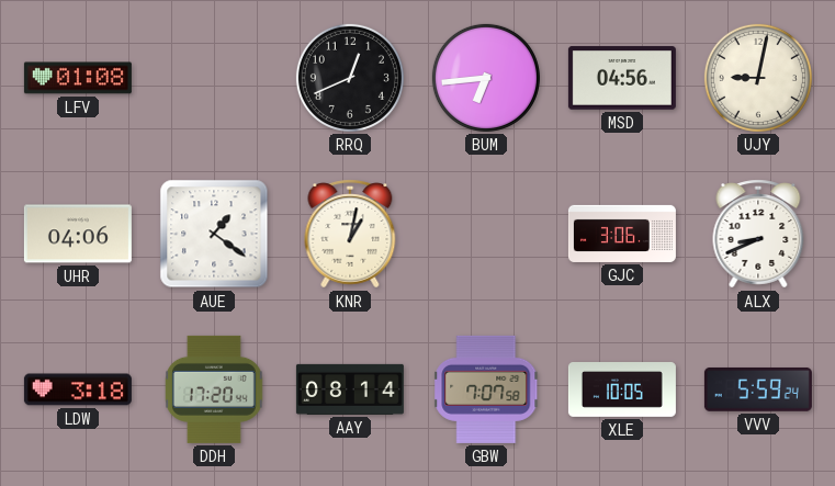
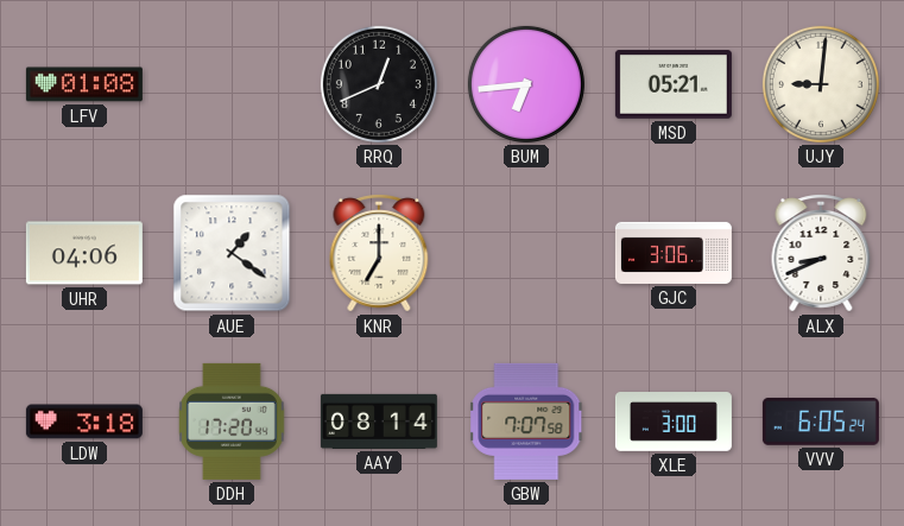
MSD: 04:56 -> 05:21
UJY: 9:02 -> 9:01
KNR: 1:02 -> 7:00
XLE: 10:05 -> 3:00
VVV: 5:59 -> 6:05
